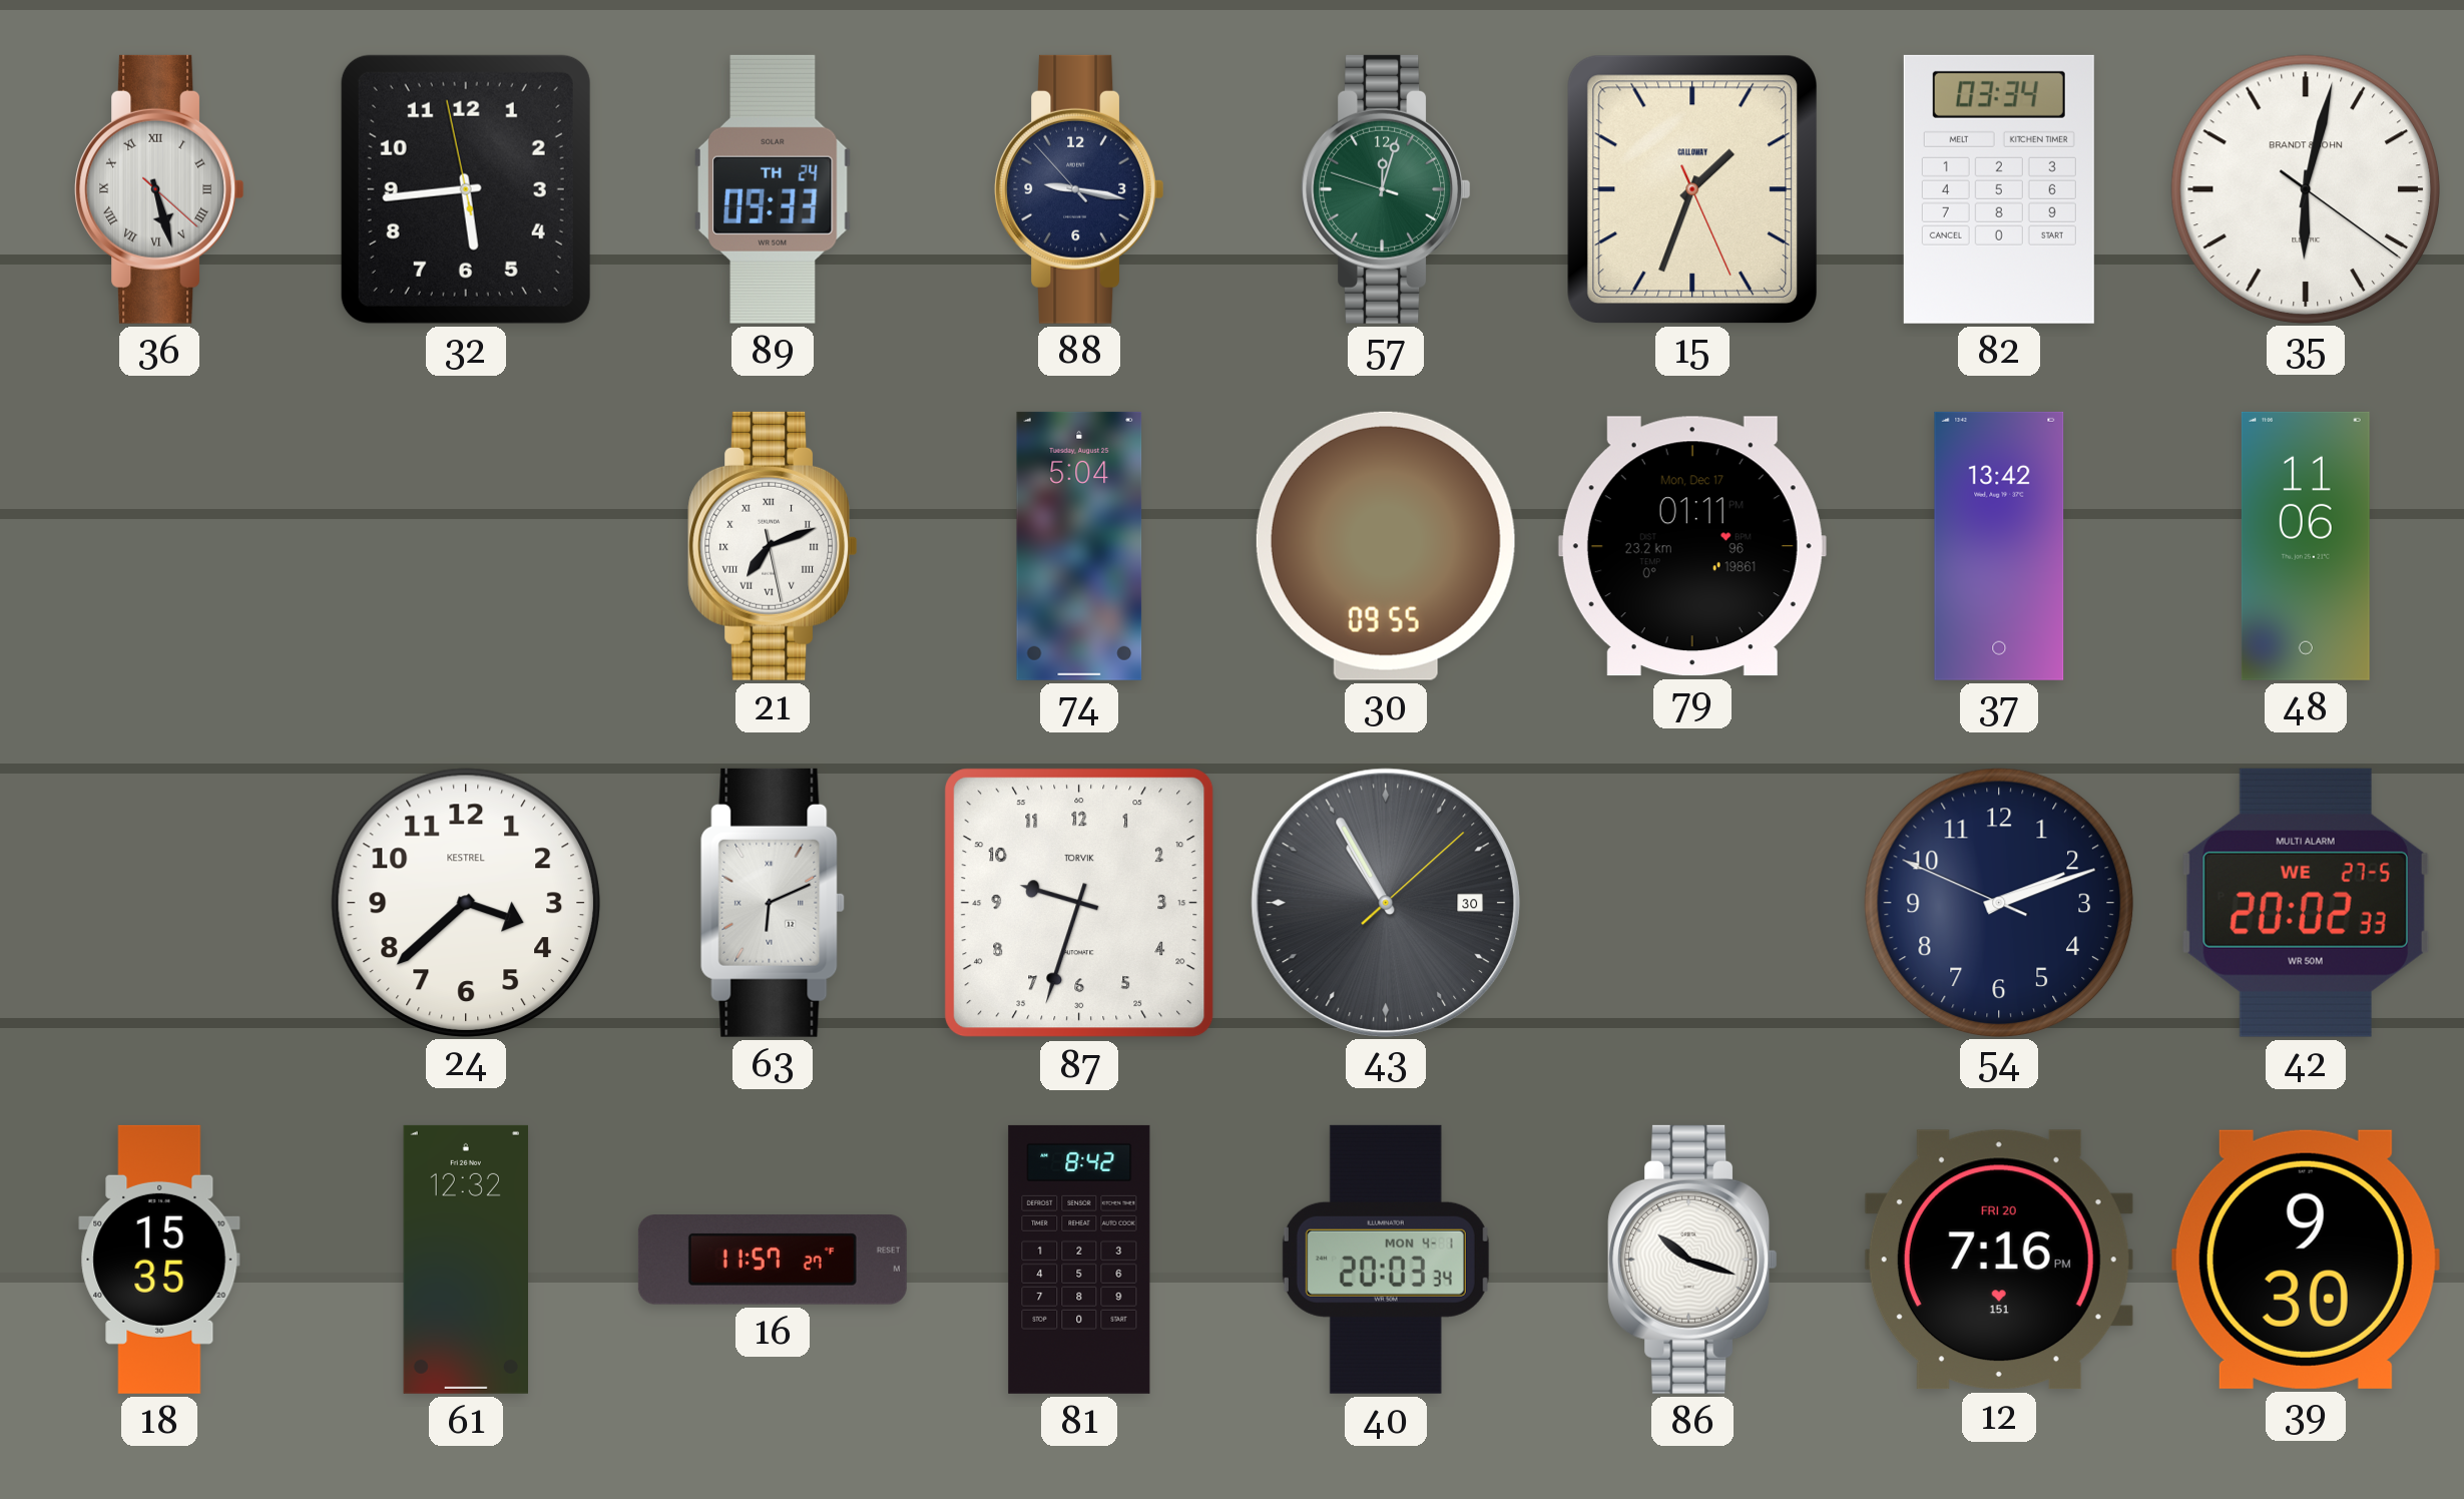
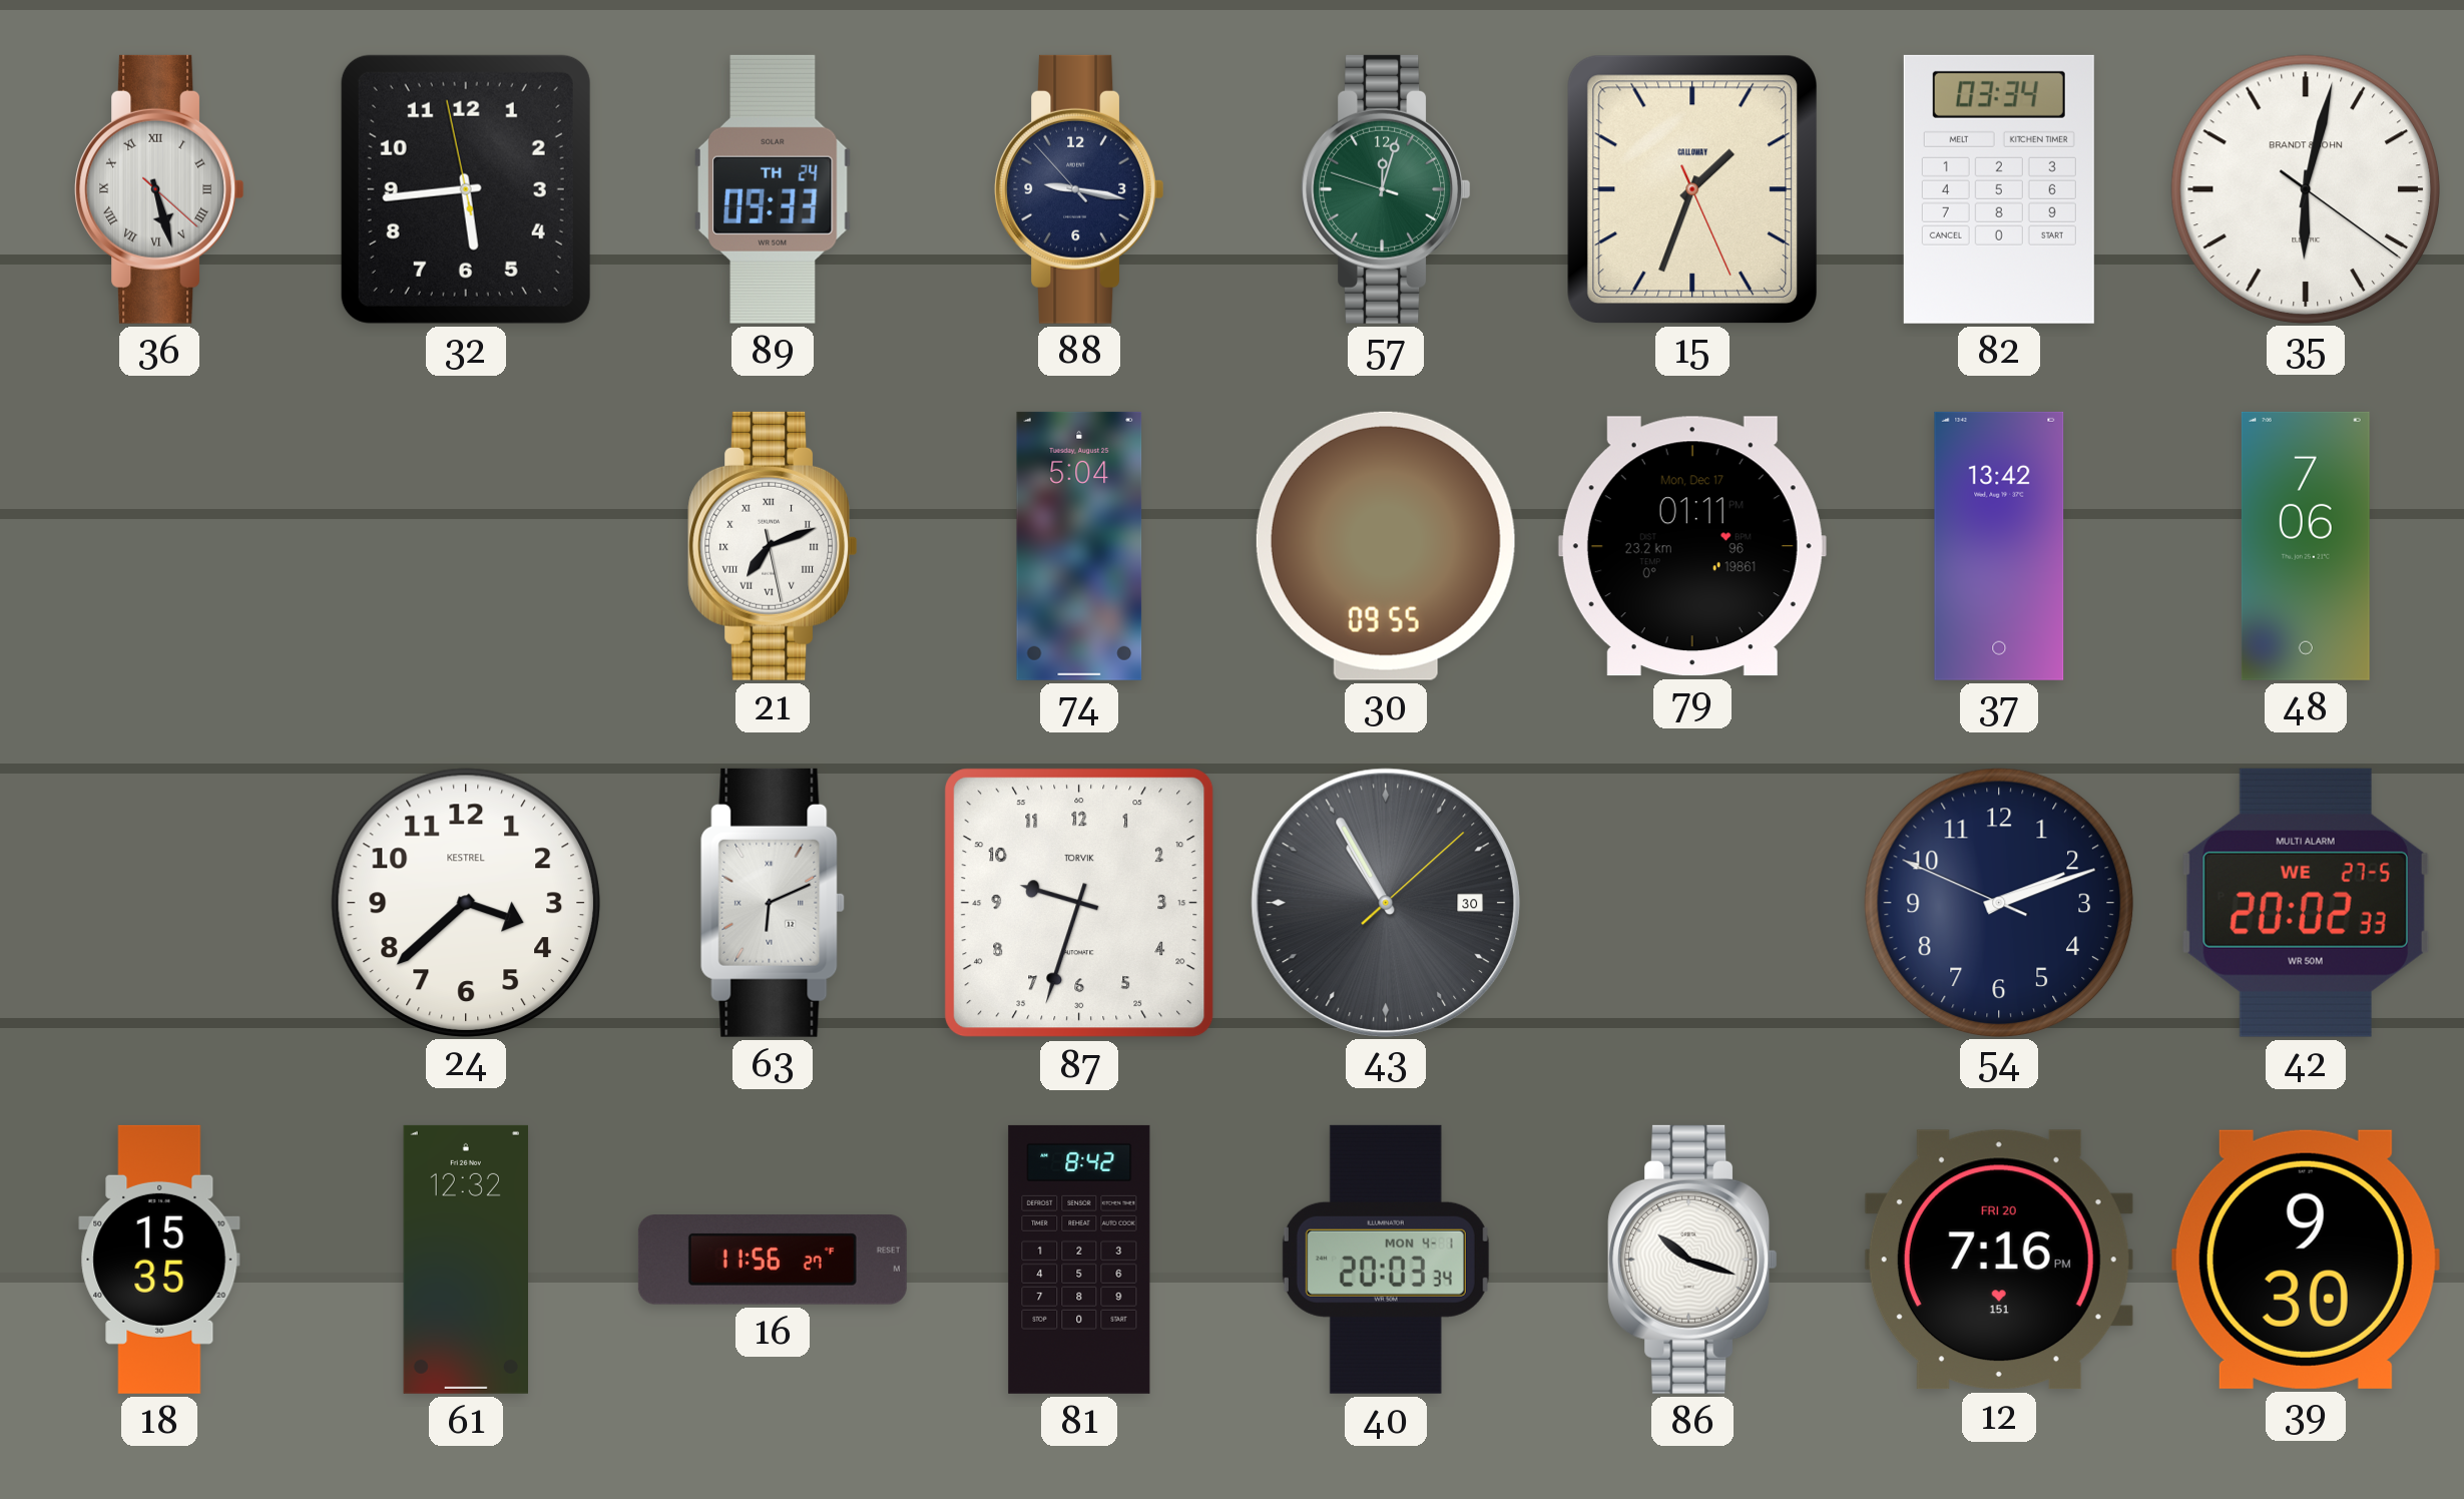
48: 11:06 -> 7:06
16: 11:57 -> 11:56
